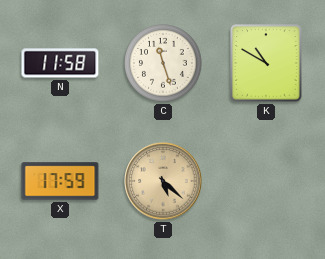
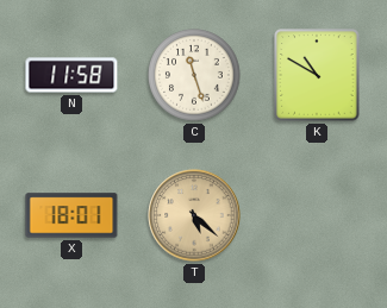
X: 17:59 -> 18:01
